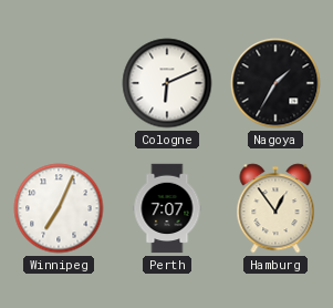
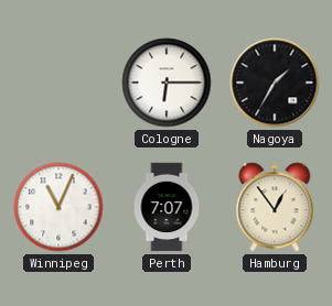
Cologne: 6:11 -> 6:15
Winnipeg: 7:04 -> 11:04
